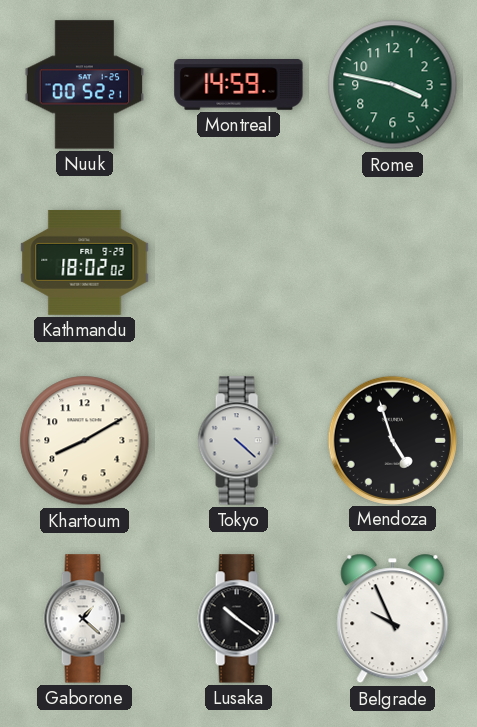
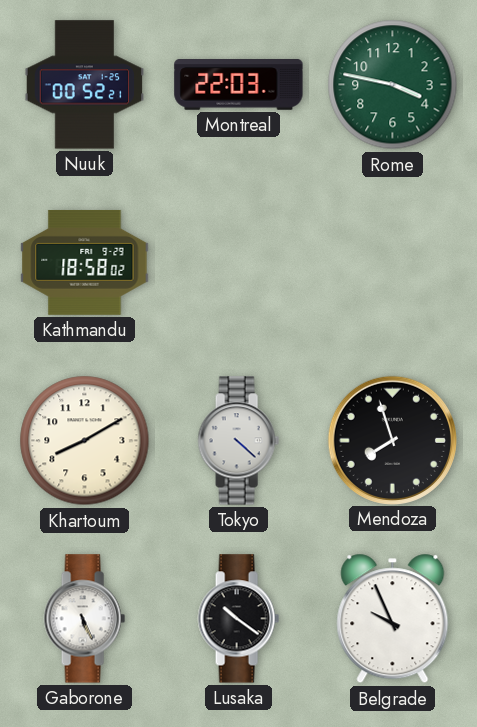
Montreal: 14:59 -> 22:03
Kathmandu: 18:02 -> 18:58
Mendoza: 4:57 -> 7:57
Gaborone: 1:22 -> 5:26
